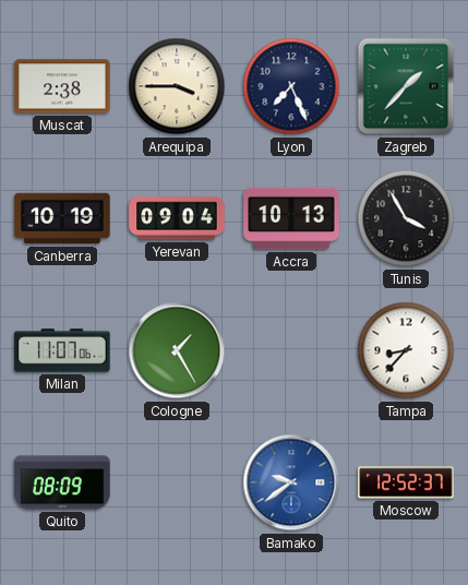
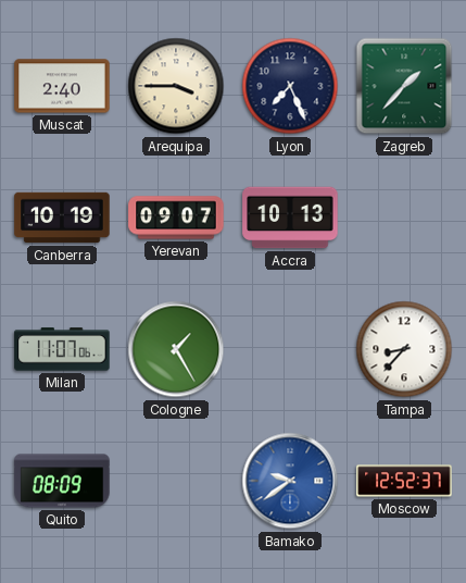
Muscat: 2:38 -> 2:40
Yerevan: 09:04 -> 09:07
Tunis: 3:55 -> none
